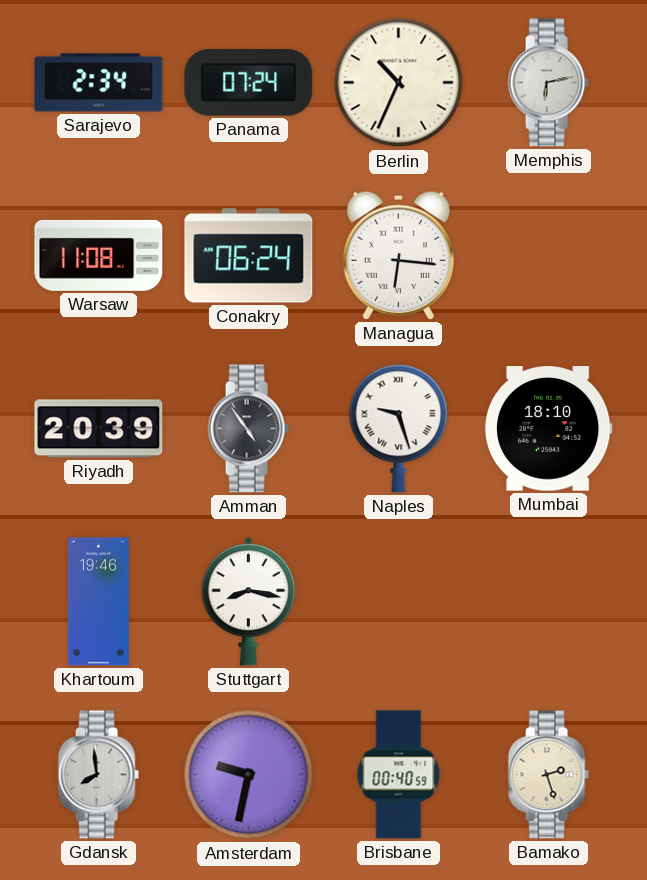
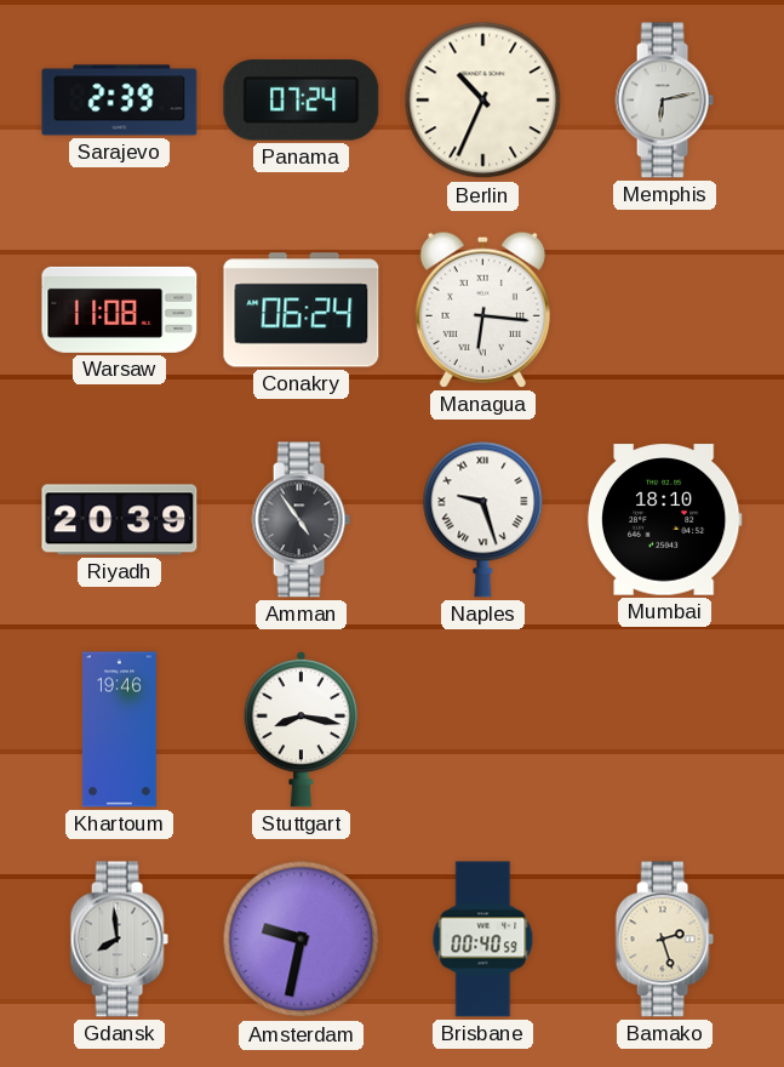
Sarajevo: 2:34 -> 2:39
